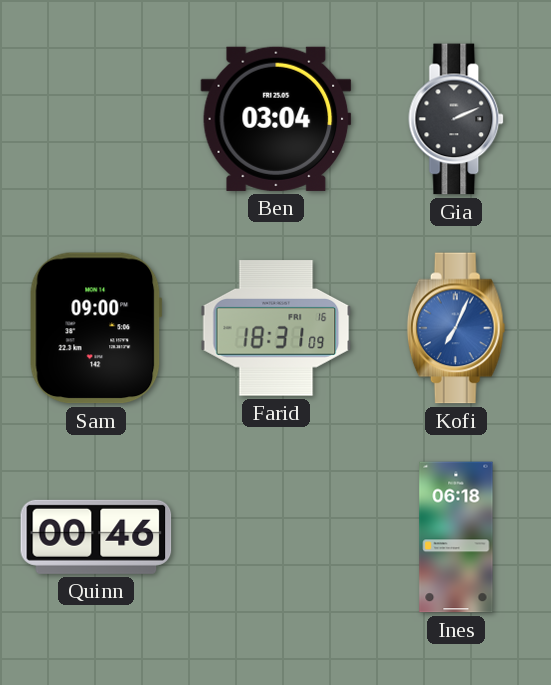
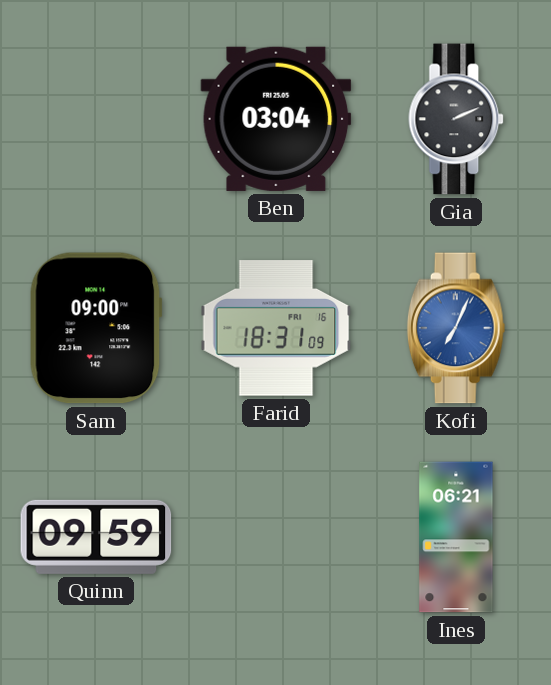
Quinn: 00:46 -> 09:59
Ines: 06:18 -> 06:21
